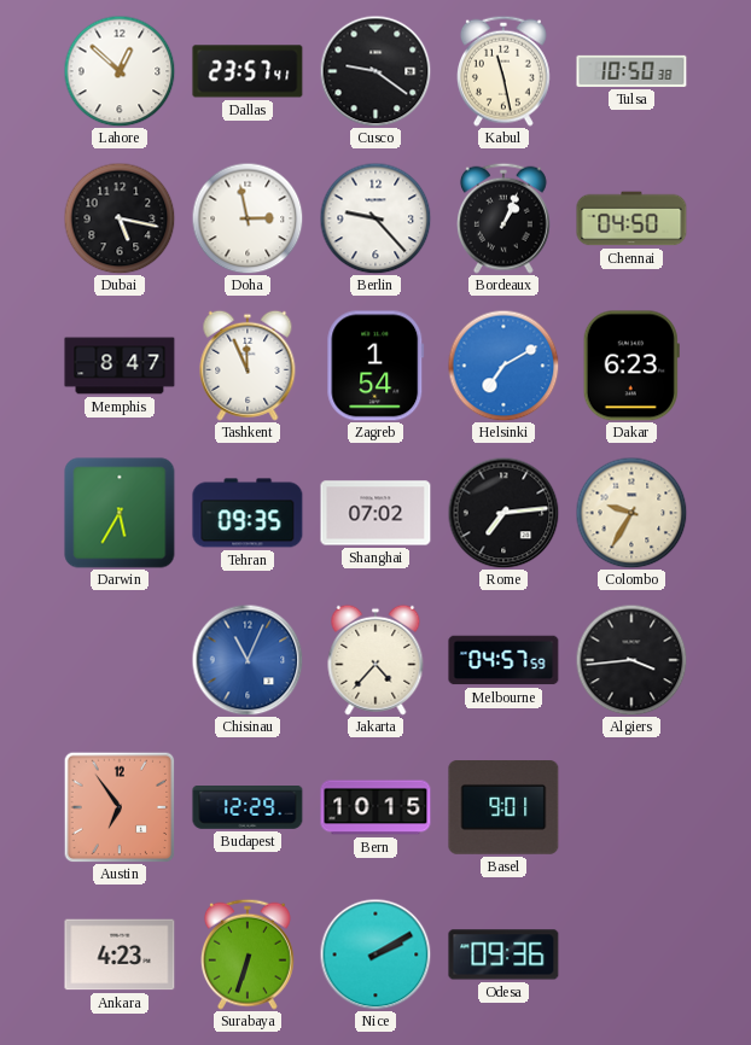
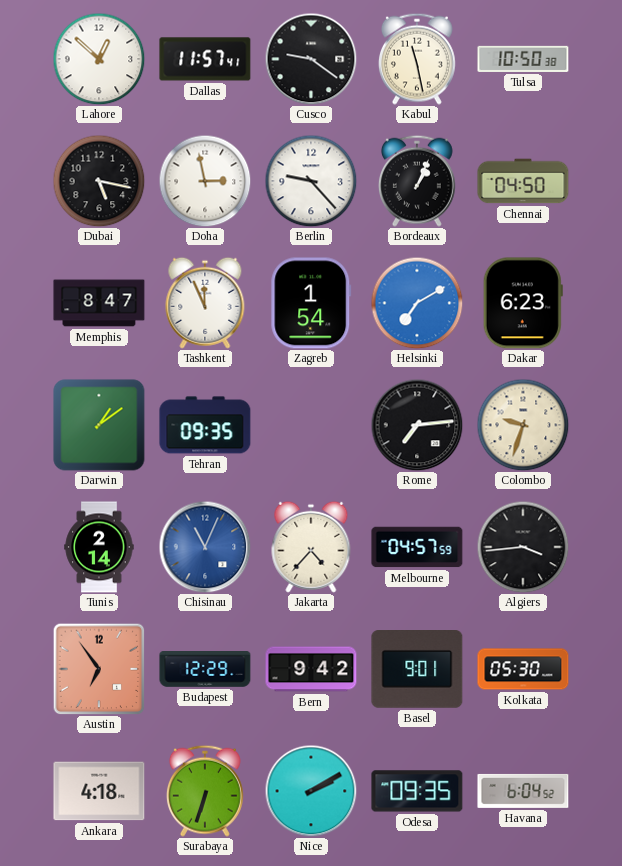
Dallas: 23:57 -> 11:57
Darwin: 5:35 -> 1:09
Shanghai: 07:02 -> none
Colombo: 9:35 -> 9:33
Tunis: none -> 2:14
Bern: 10:15 -> 9:42
Kolkata: none -> 05:30
Ankara: 4:23 -> 4:18
Odesa: 09:36 -> 09:35
Havana: none -> 6:04
